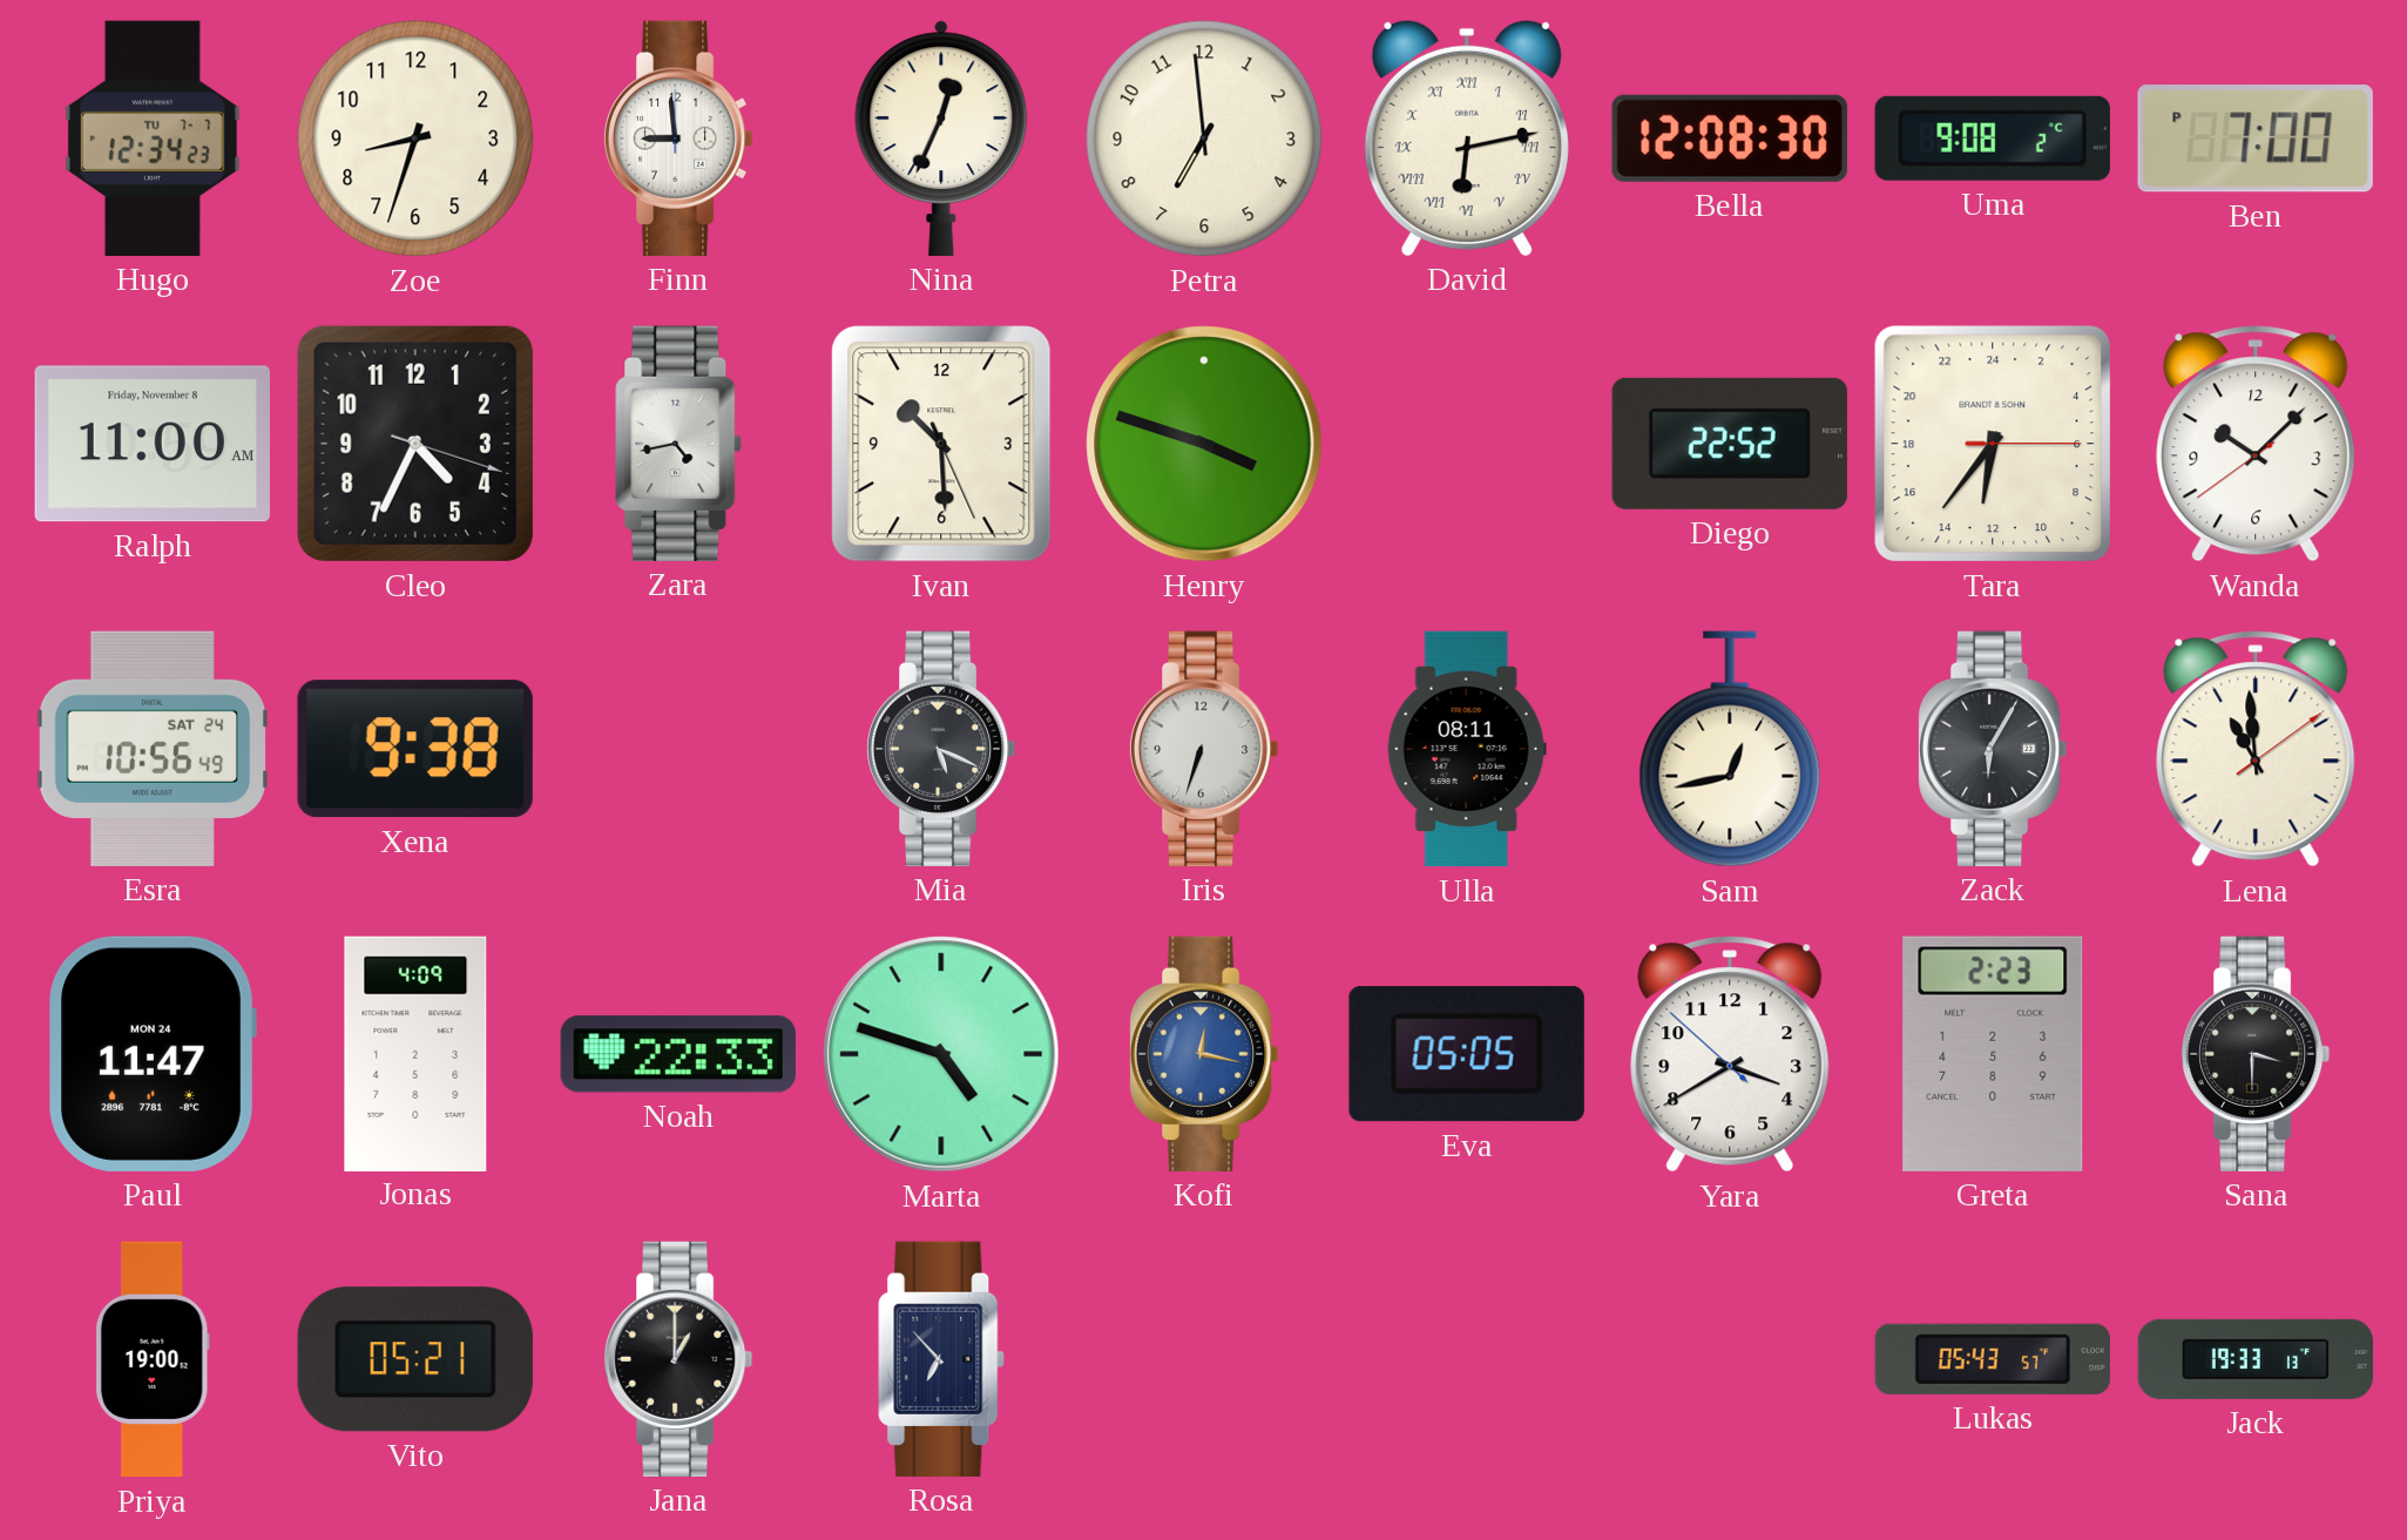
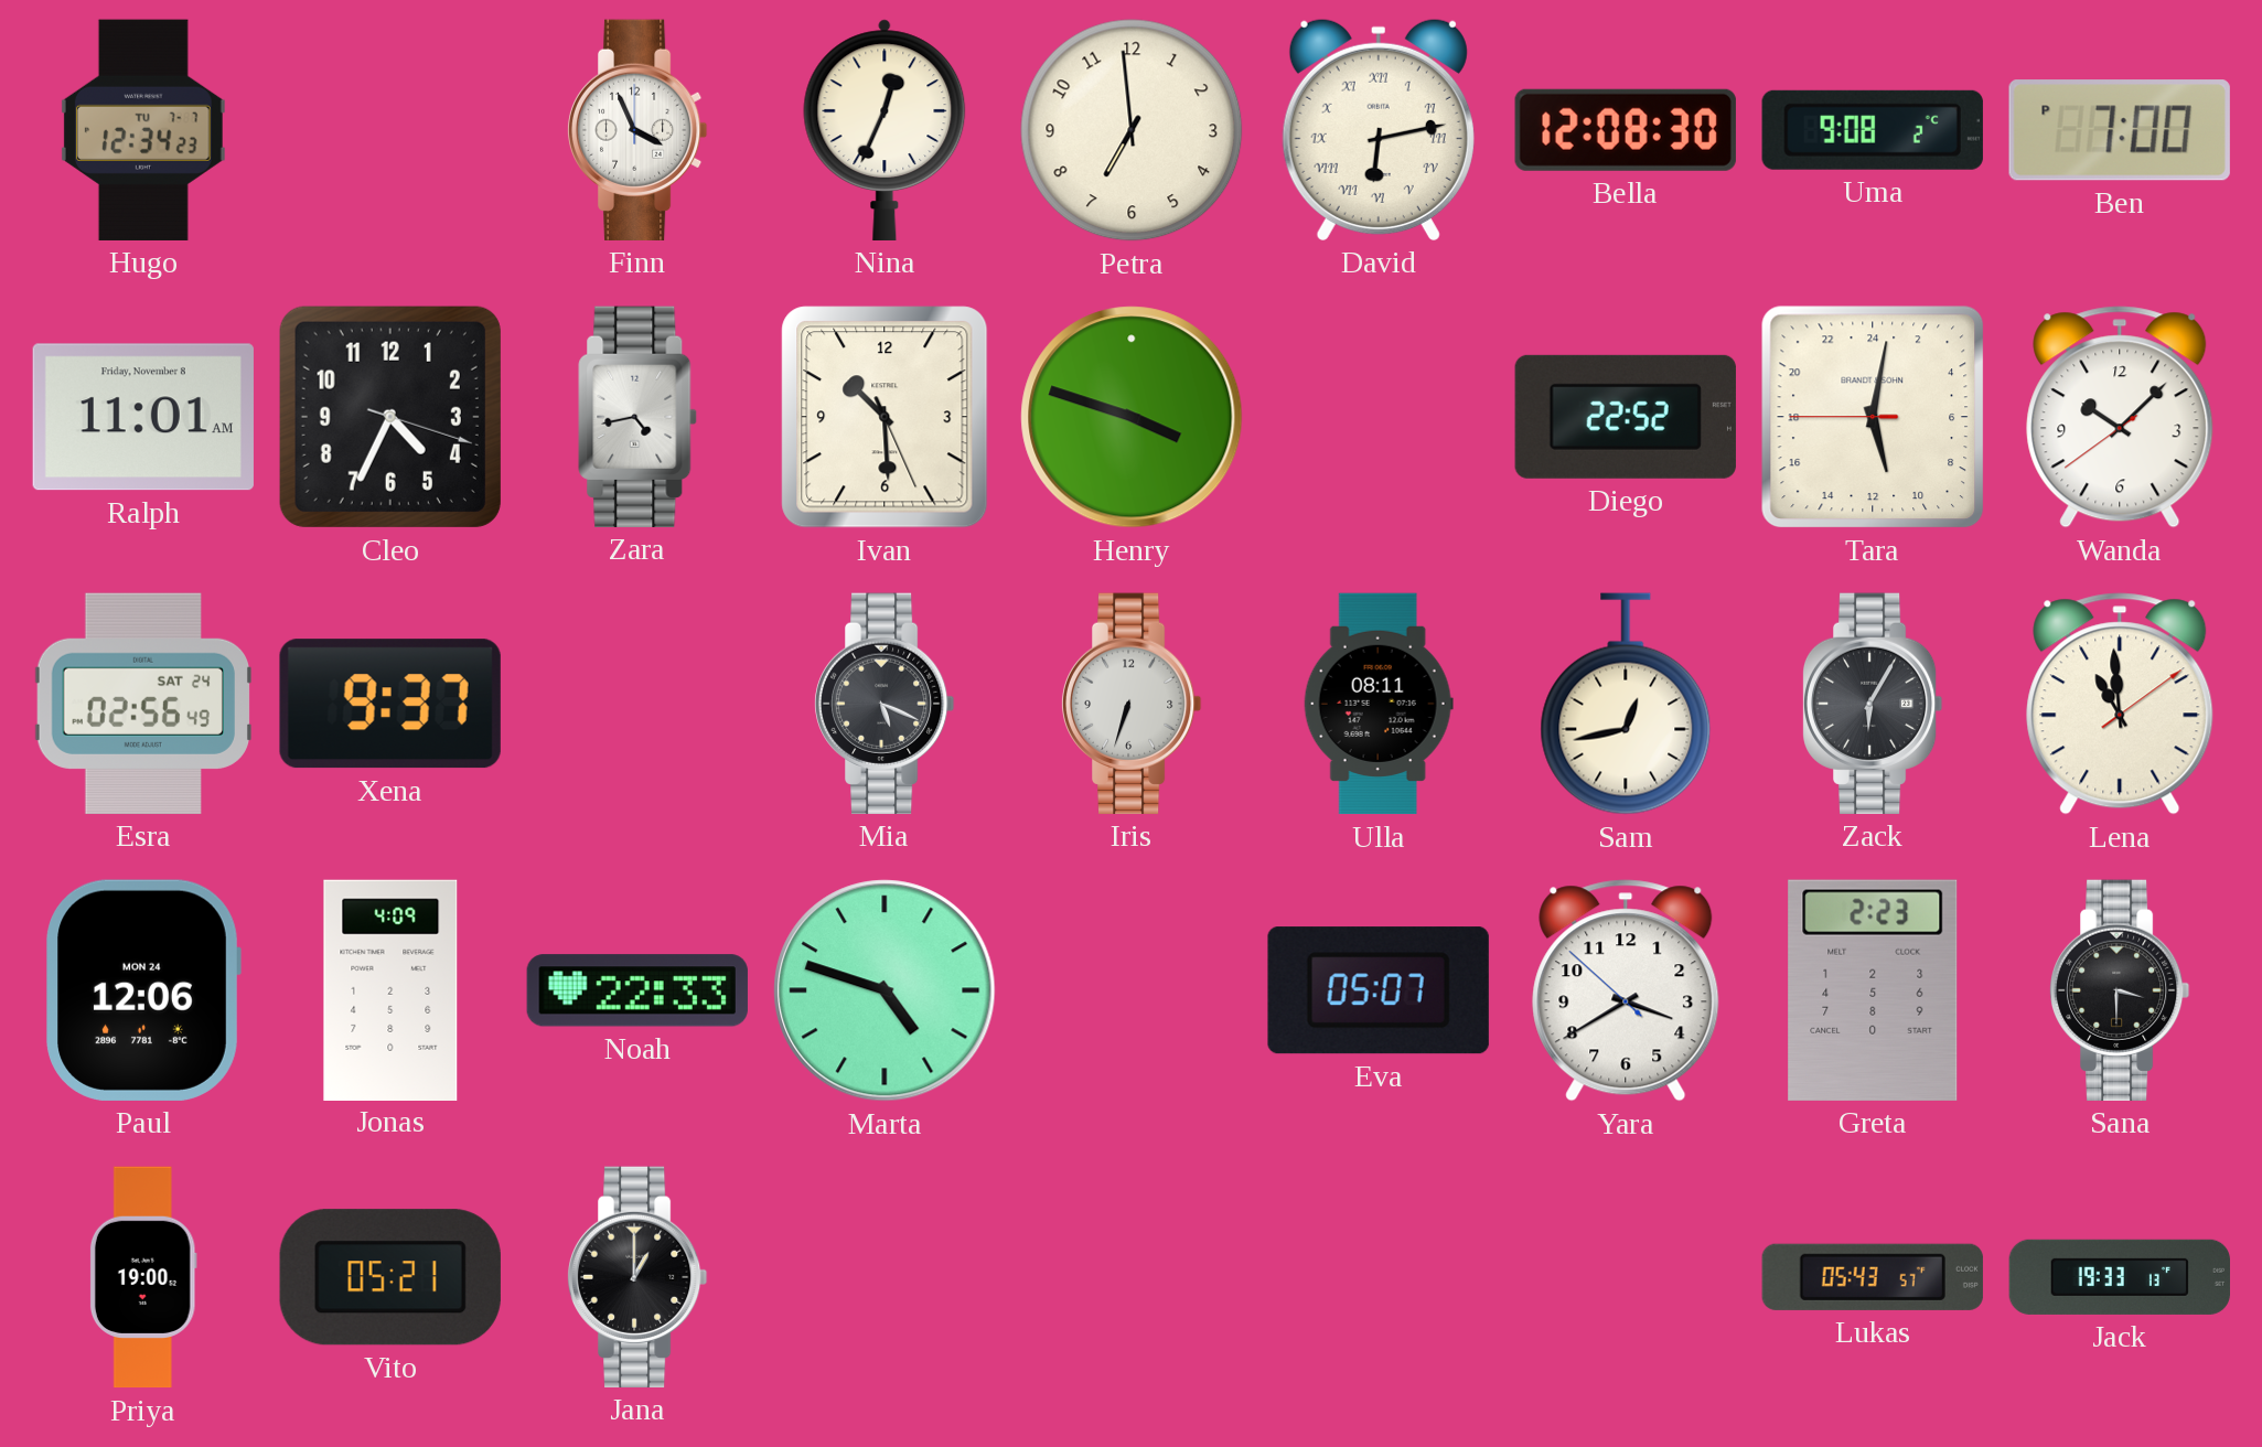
Zoe: 8:33 -> none
Finn: 8:59 -> 3:56
Ralph: 11:00 -> 11:01
Tara: 12:36 -> 11:01
Esra: 10:56 -> 02:56
Xena: 9:38 -> 9:37
Paul: 11:47 -> 12:06
Kofi: 12:17 -> none
Eva: 05:05 -> 05:07
Rosa: 6:53 -> none
